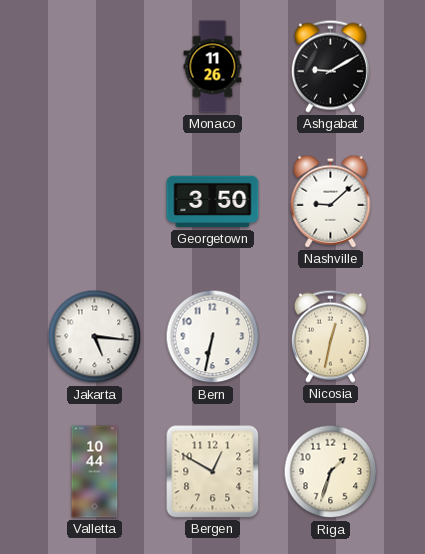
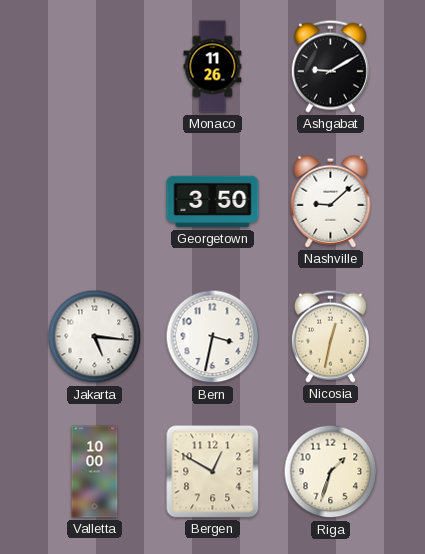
Bern: 6:32 -> 3:32
Valletta: 10:44 -> 10:00
